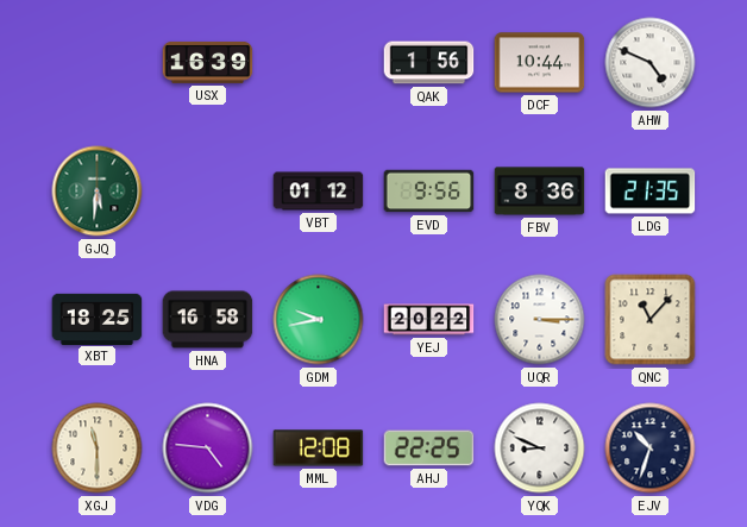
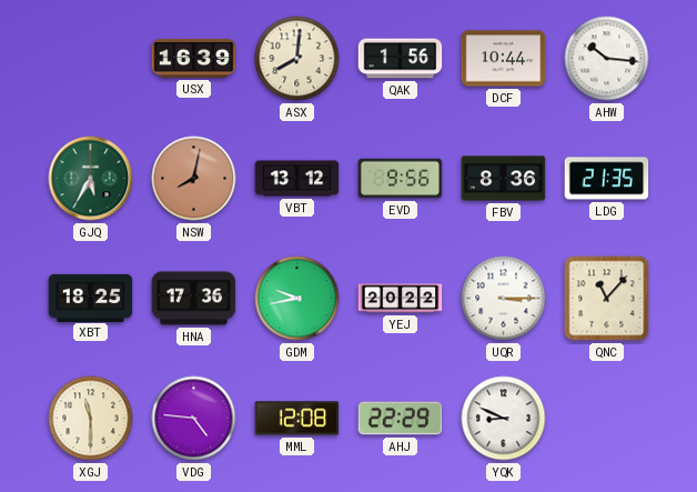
ASX: none -> 8:01
AHW: 4:49 -> 10:16
GJQ: 5:31 -> 5:35
NSW: none -> 8:02
VBT: 01:12 -> 13:12
HNA: 16:58 -> 17:36
AHJ: 22:25 -> 22:29
EJV: 10:33 -> none
